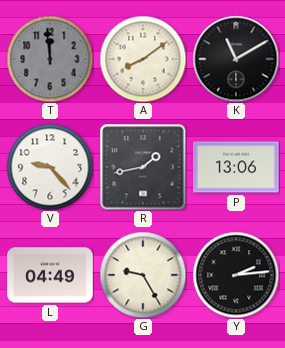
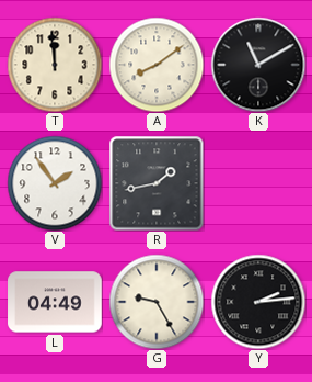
T dial: grey -> cream
V: 9:23 -> 1:54
P: 13:06 -> none
